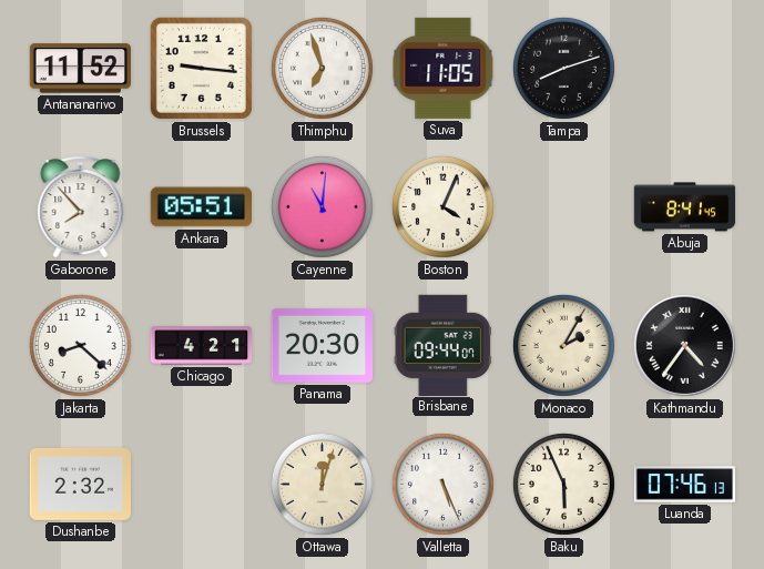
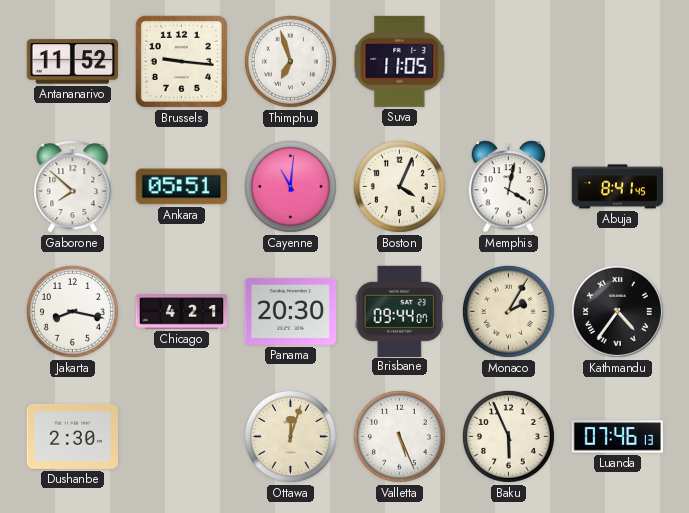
Tampa: 8:12 -> none
Gaborone: 7:53 -> 7:52
Memphis: none -> 4:02
Jakarta: 8:22 -> 8:17
Dushanbe: 2:32 -> 2:30
